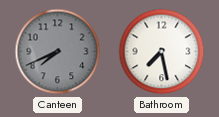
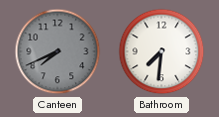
Bathroom: 7:28 -> 7:31
